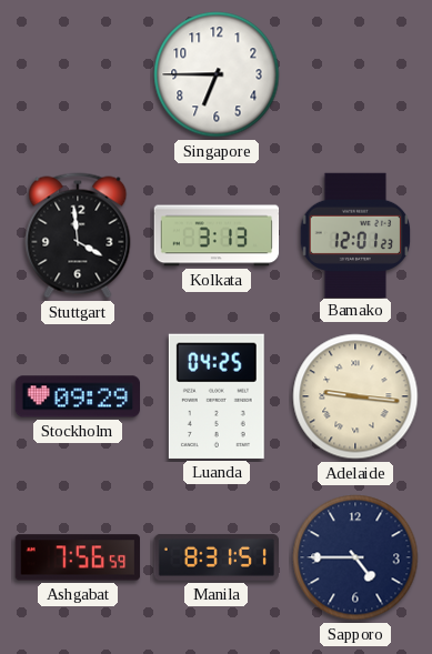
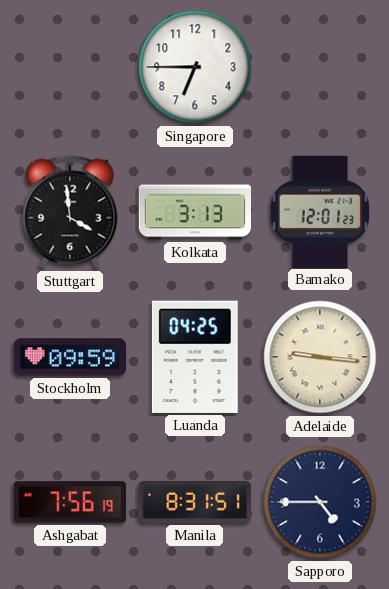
Stockholm: 09:29 -> 09:59
Ashgabat: 7:56:59 -> 7:56:19
